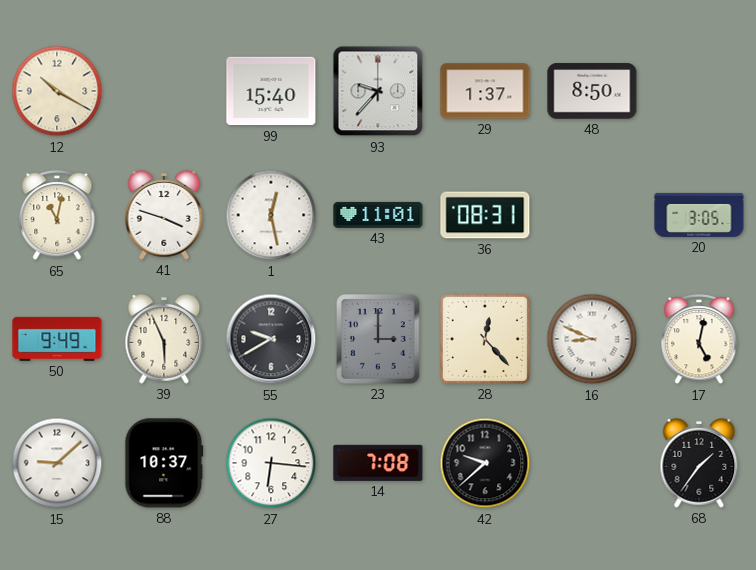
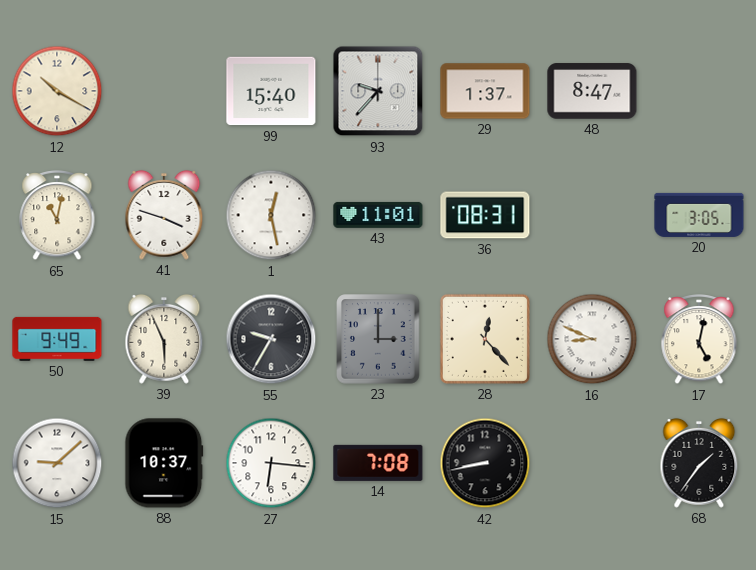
48: 8:50 -> 8:47
55: 9:40 -> 9:35
42: 9:38 -> 8:43
